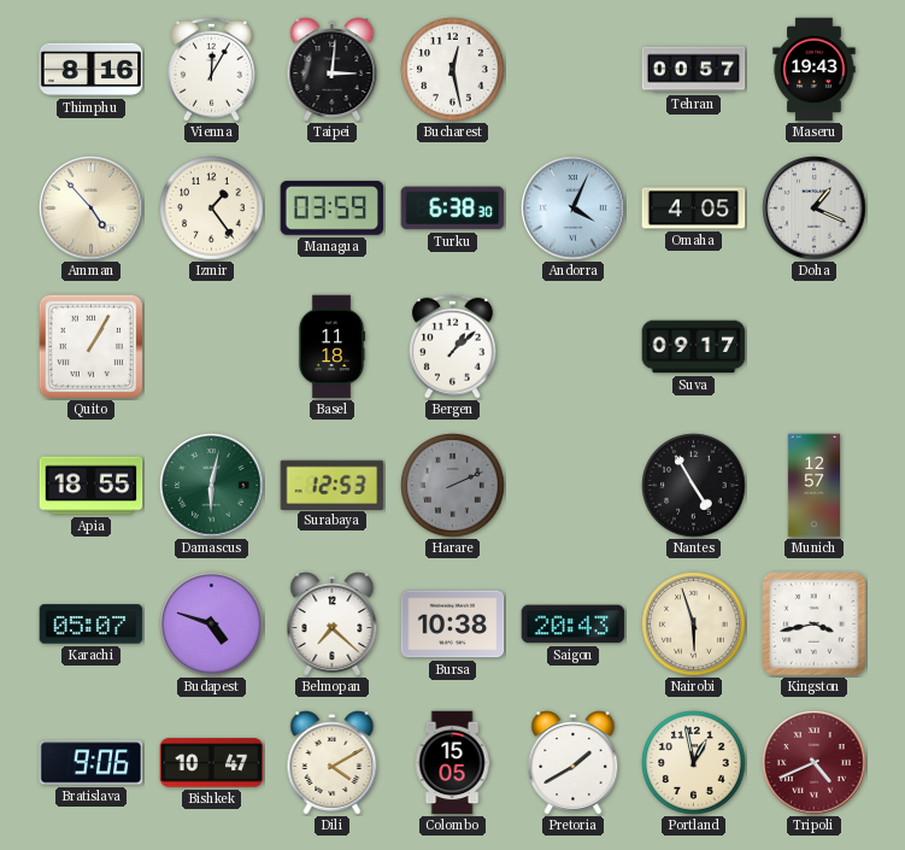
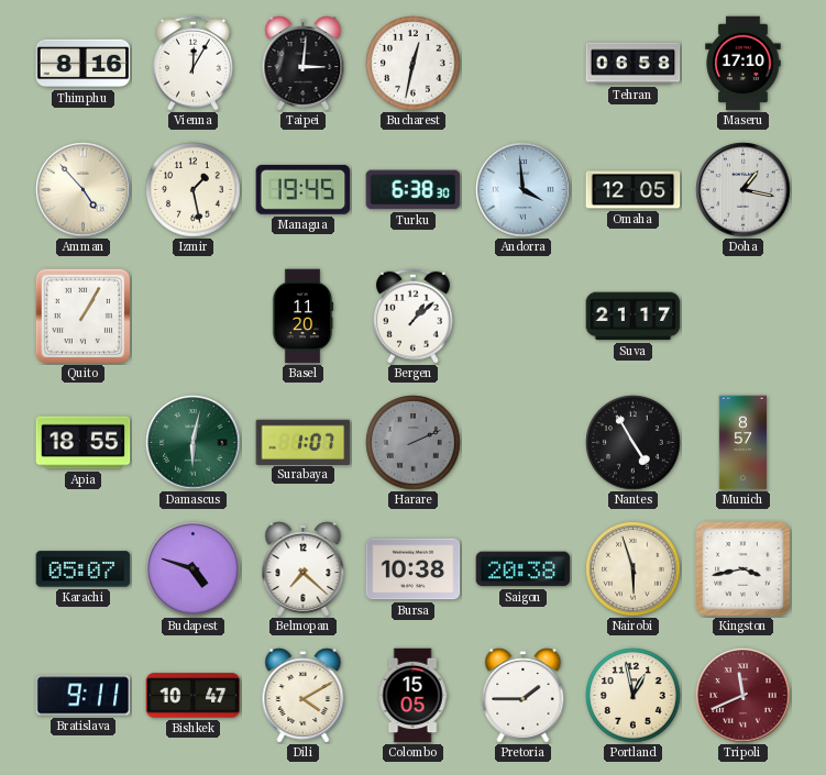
Bucharest: 12:28 -> 12:32
Tehran: 00:57 -> 06:58
Maseru: 19:43 -> 17:10
Izmir: 1:24 -> 1:28
Managua: 03:59 -> 19:45
Andorra: 4:04 -> 3:59
Omaha: 4:05 -> 12:05
Doha: 1:19 -> 1:17
Basel: 11:18 -> 11:20
Suva: 09:17 -> 21:17
Surabaya: 12:53 -> 1:07
Munich: 12:57 -> 8:57
Saigon: 20:43 -> 20:38
Bratislava: 9:06 -> 9:11
Pretoria: 1:40 -> 1:45
Tripoli: 4:41 -> 11:41
